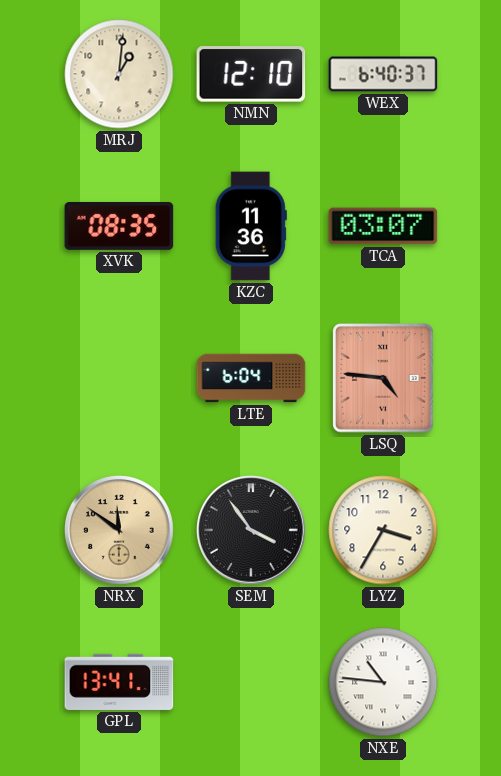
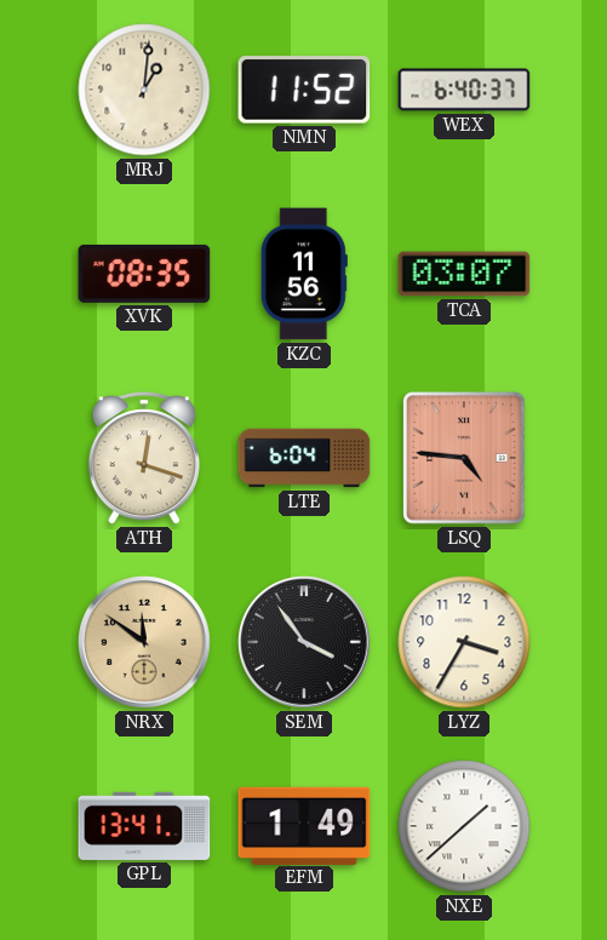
NMN: 12:10 -> 11:52
KZC: 11:36 -> 11:56
ATH: none -> 12:18
EFM: none -> 1:49
NXE: 10:46 -> 1:38
